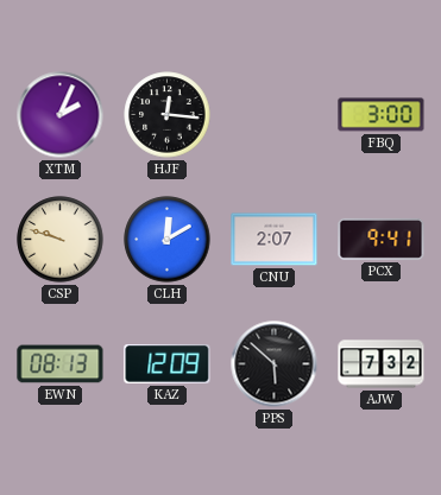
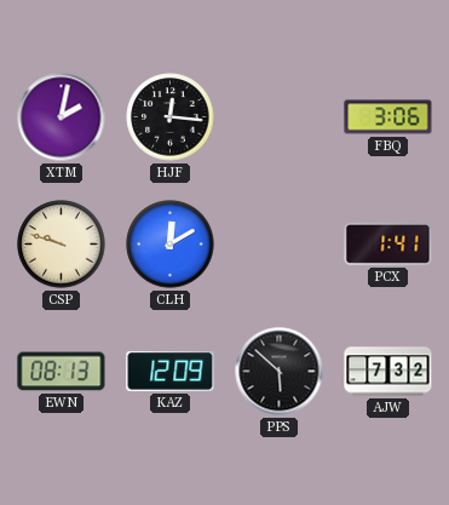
XTM: 2:04 -> 2:02
FBQ: 3:00 -> 3:06
CNU: 2:07 -> none
PCX: 9:41 -> 1:41
